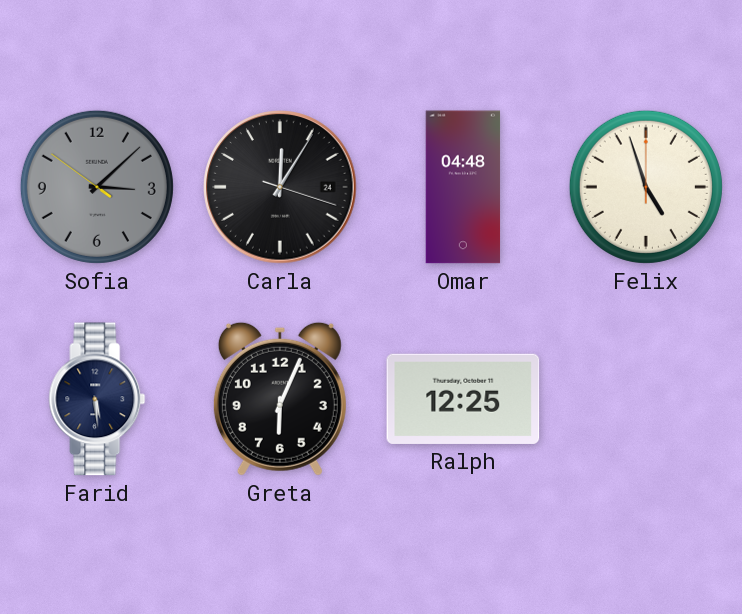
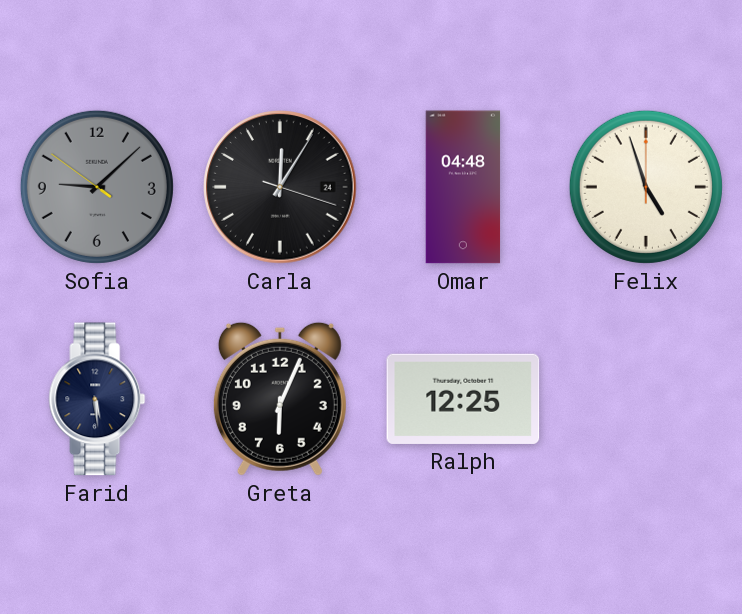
Sofia: 3:07 -> 9:07
